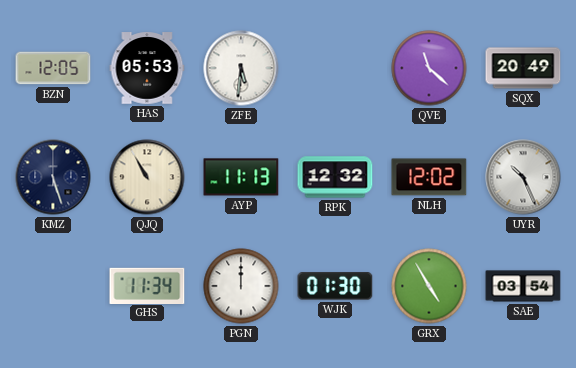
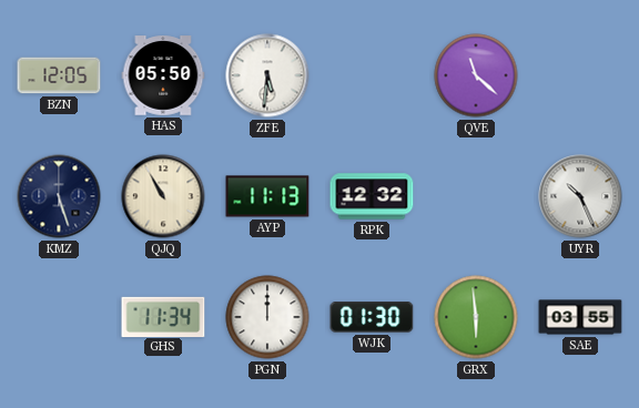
HAS: 05:53 -> 05:50
SQX: 20:49 -> none
NLH: 12:02 -> none
GRX: 4:55 -> 5:59
SAE: 03:54 -> 03:55
